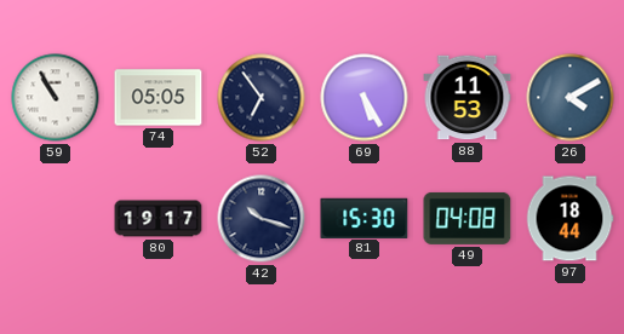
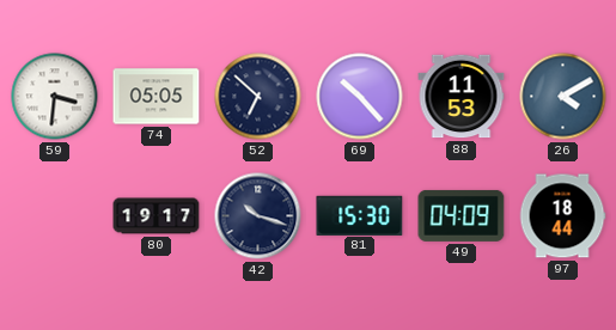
59: 10:55 -> 3:31
52: 6:54 -> 6:52
69: 5:25 -> 10:23
49: 04:08 -> 04:09
